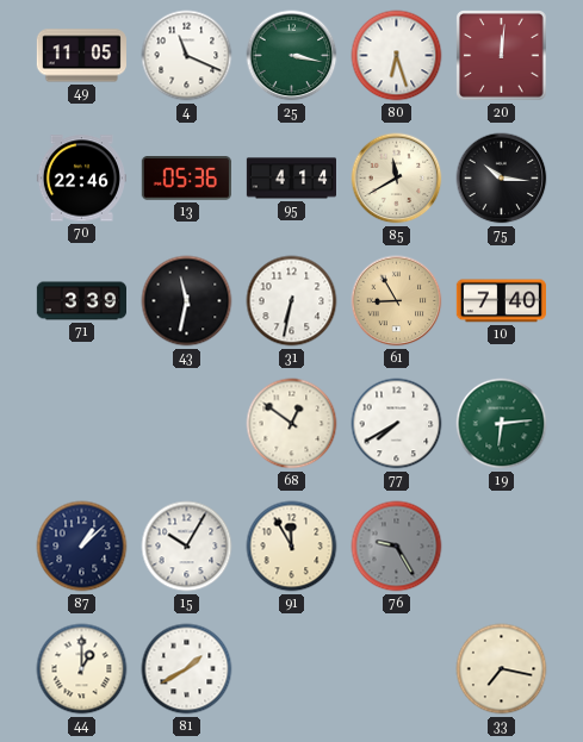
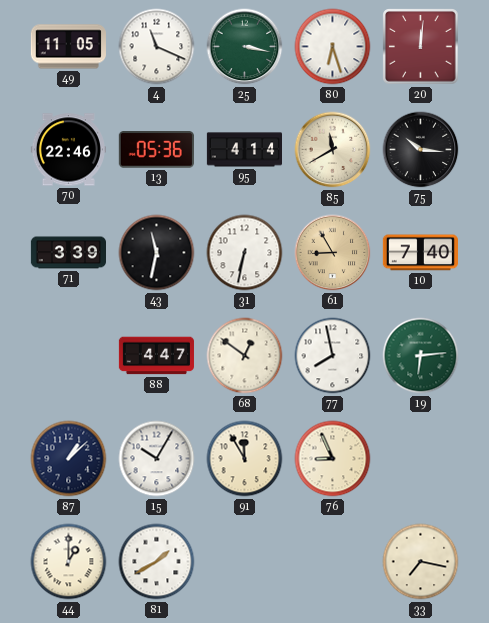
88: none -> 4:47
77: 7:40 -> 7:58
76: 9:25 -> 8:56
76 dial: grey -> cream
